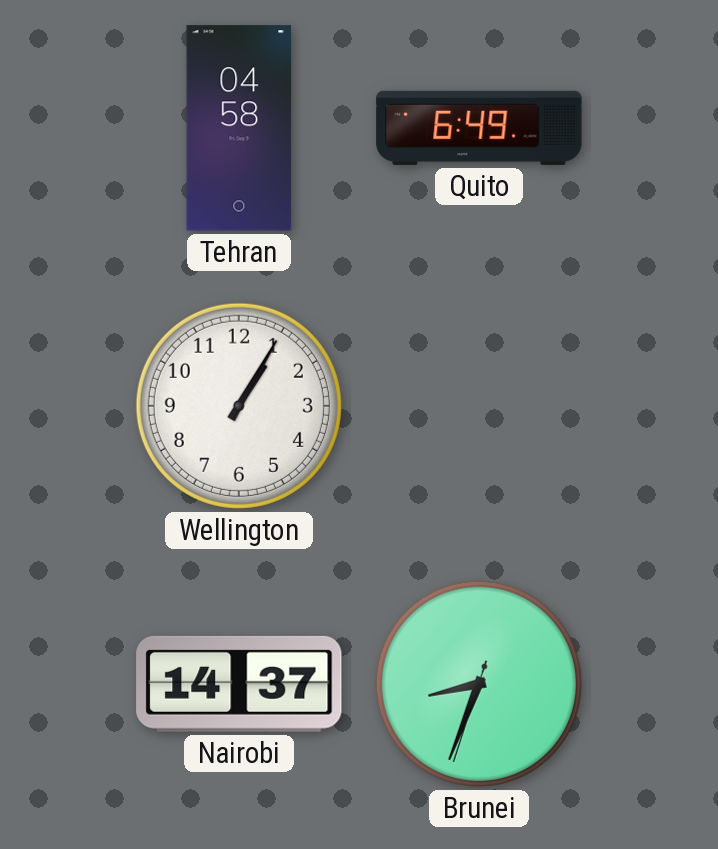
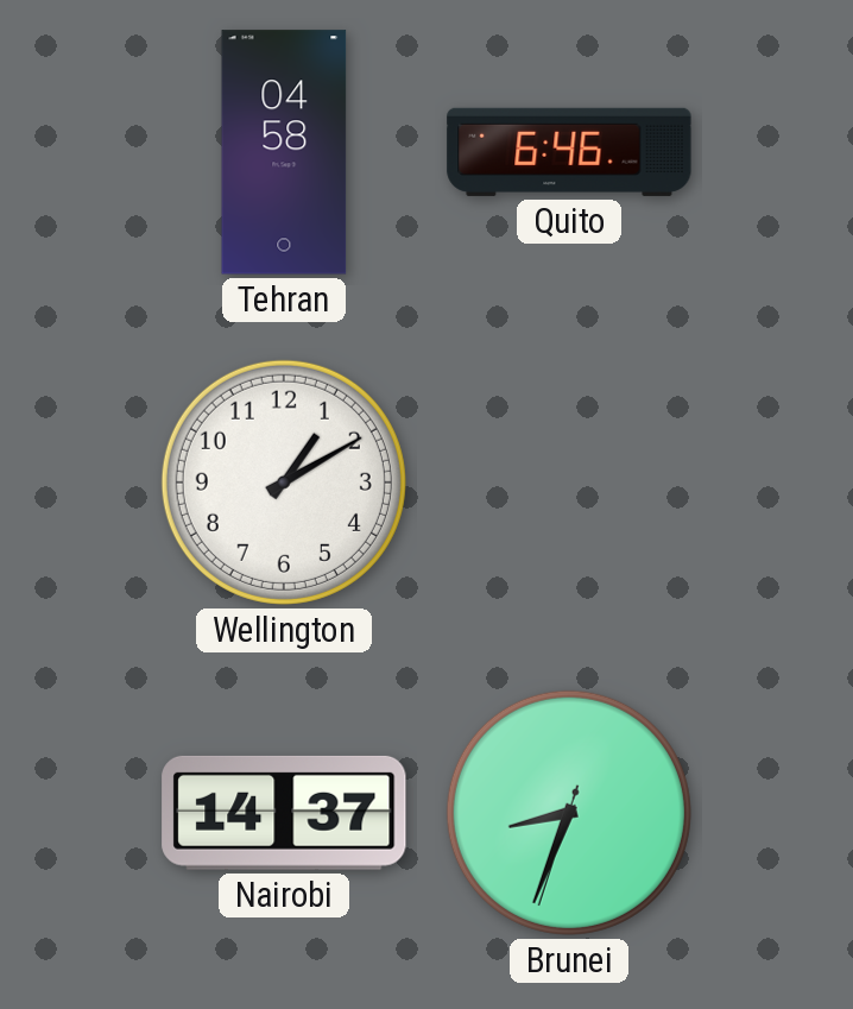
Quito: 6:49 -> 6:46
Wellington: 1:05 -> 1:10
